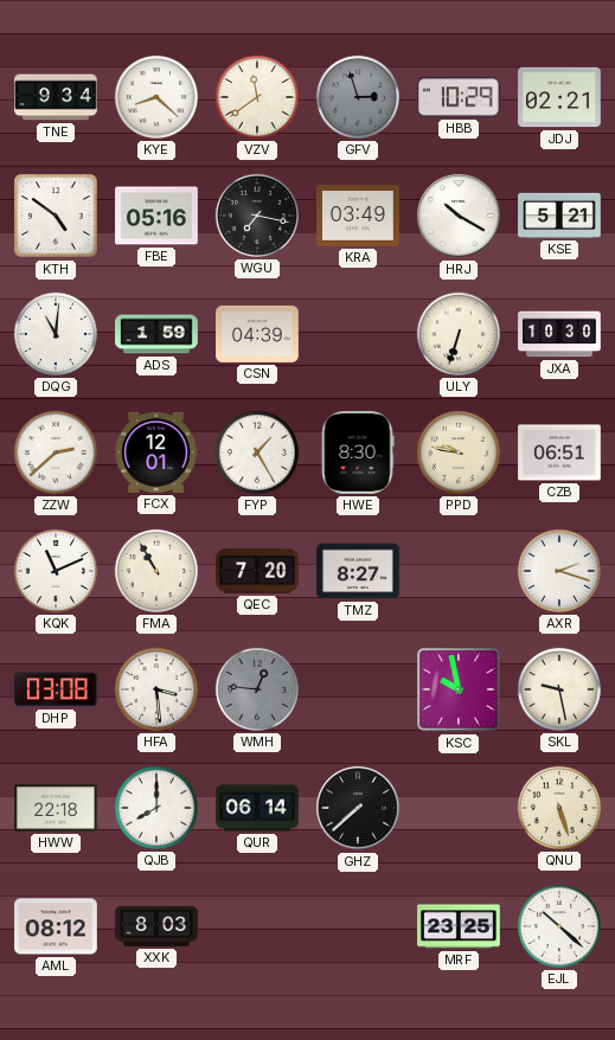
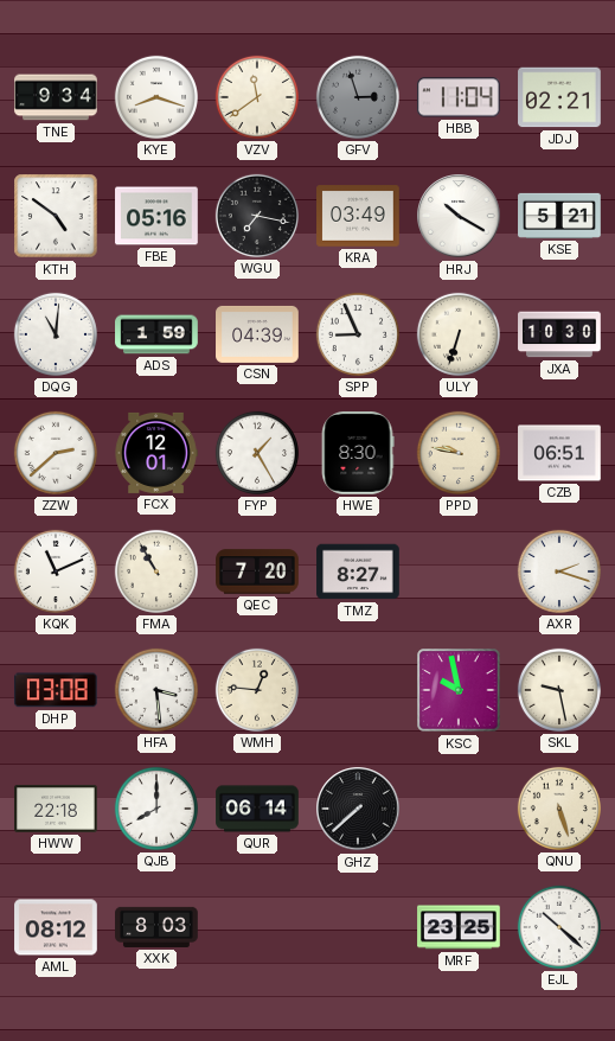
KYE: 8:22 -> 8:18
HBB: 10:29 -> 11:04
SPP: none -> 8:56
WMH dial: grey -> cream
